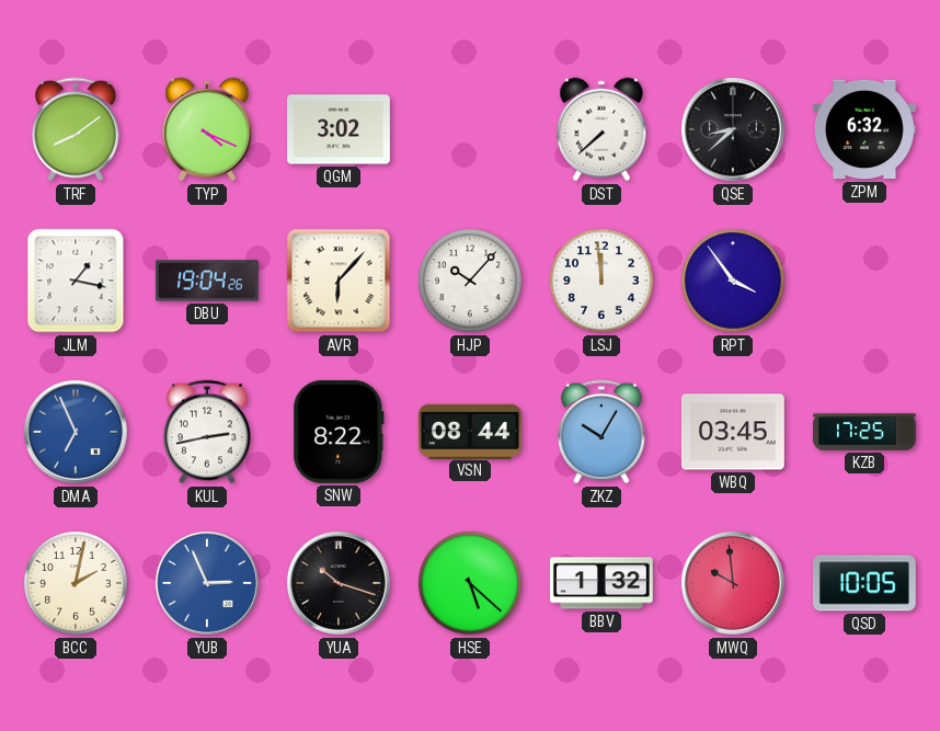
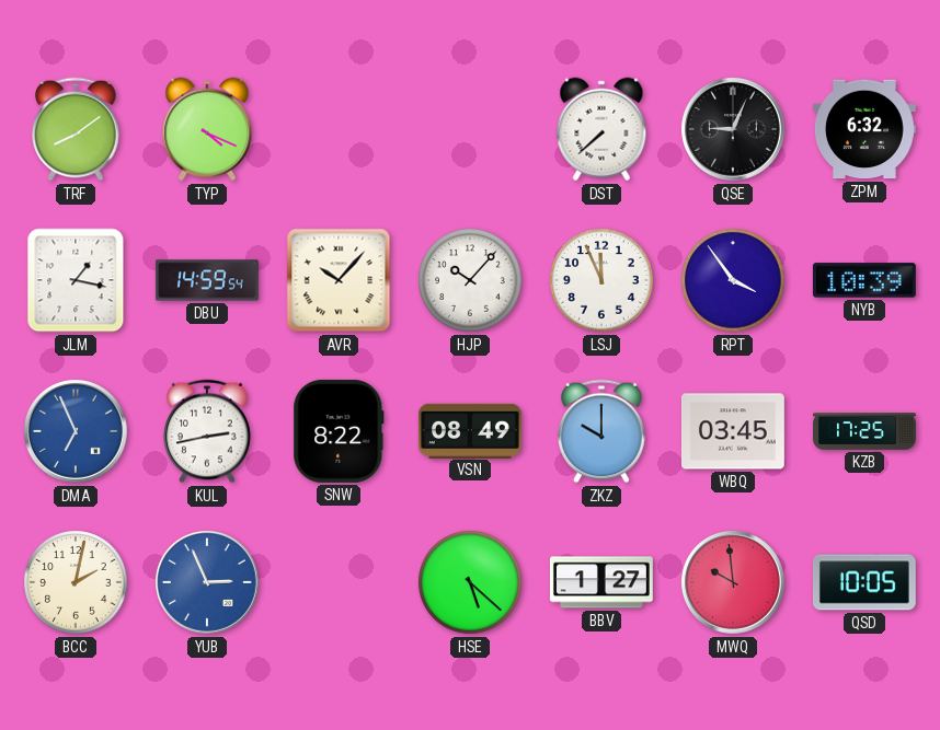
QGM: 3:02 -> none
QSE: 8:38 -> 9:04
DBU: 19:04 -> 14:59
AVR: 6:07 -> 10:07
LSJ: 11:59 -> 11:56
NYB: none -> 10:39
VSN: 08:44 -> 08:49
ZKZ: 10:05 -> 10:00
YUA: 10:18 -> none
BBV: 1:32 -> 1:27
